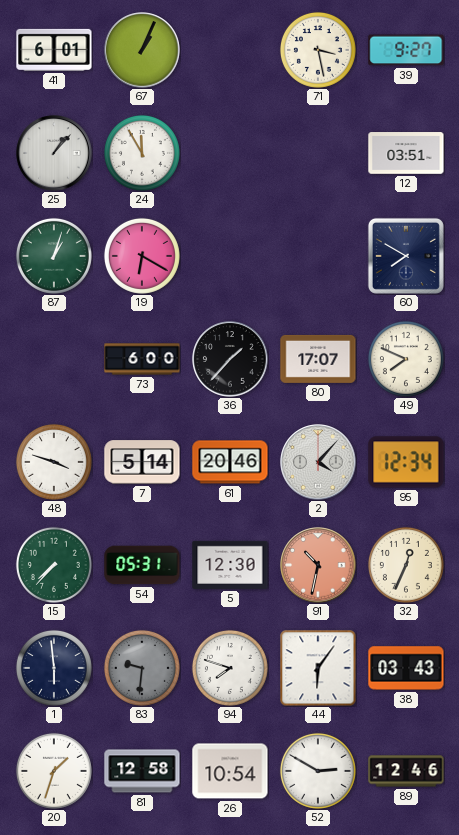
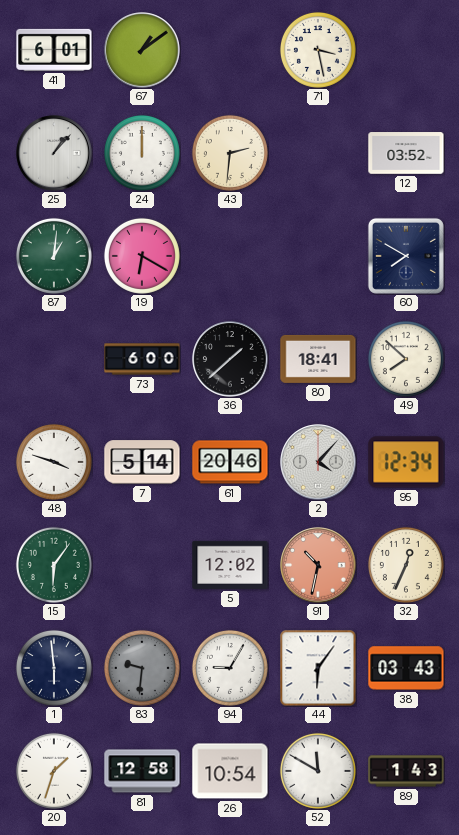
67: 1:04 -> 1:09
39: 9:27 -> none
24: 11:55 -> 12:00
43: none -> 2:31
12: 03:51 -> 03:52
87: 1:03 -> 1:01
36: 1:37 -> 1:38
80: 17:07 -> 18:41
49: 7:49 -> 7:52
15: 7:37 -> 6:06
54: 05:31 -> none
5: 12:30 -> 12:02
94: 7:48 -> 9:05
52: 2:50 -> 11:50
89: 12:46 -> 1:43
